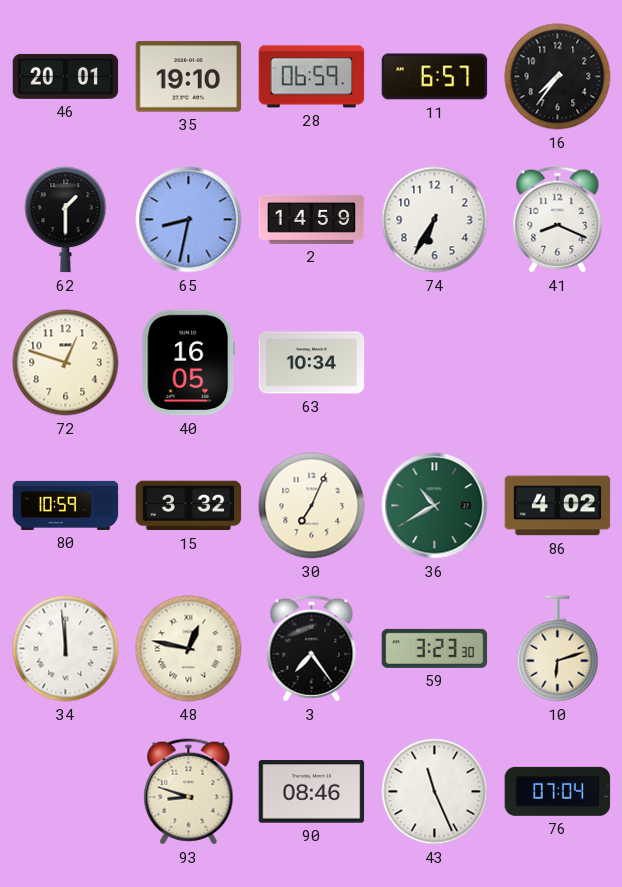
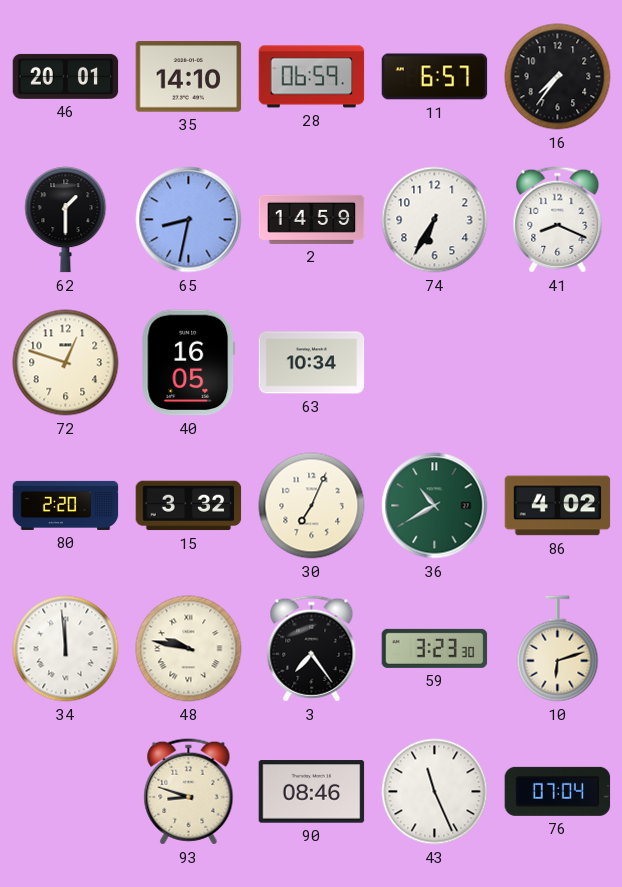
35: 19:10 -> 14:10
80: 10:59 -> 2:20
48: 12:47 -> 9:47
